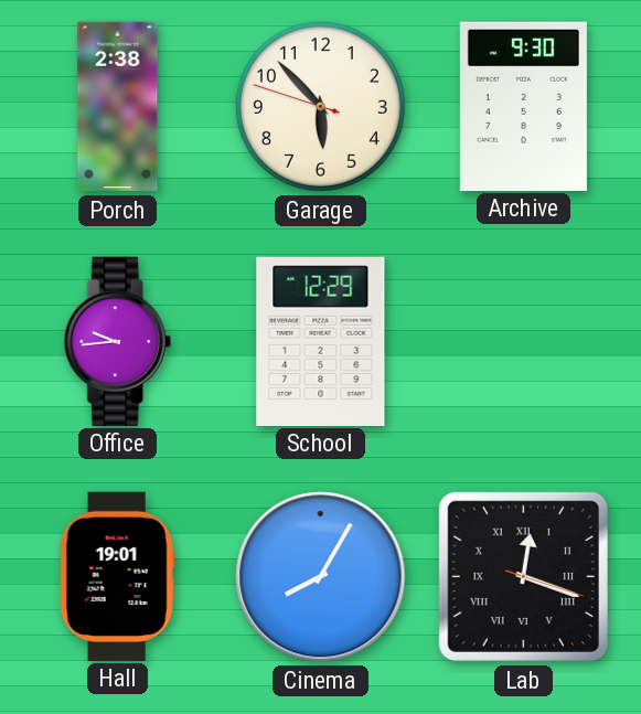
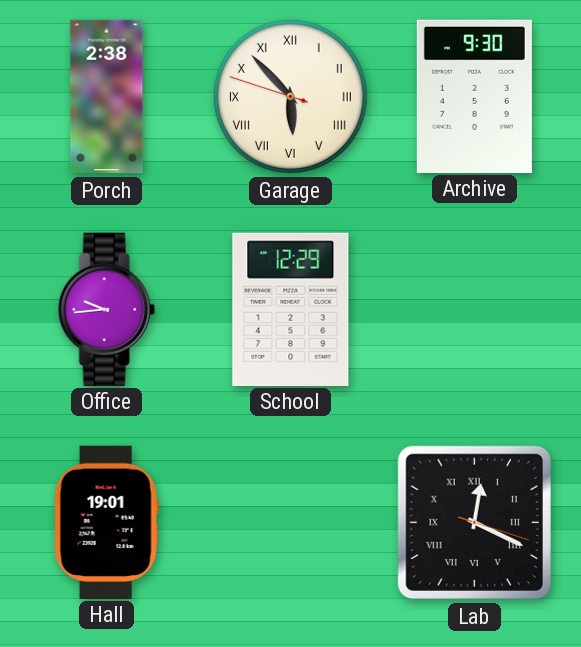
Garage numerals: Arabic -> Roman
Cinema: 8:05 -> none
Lab: 12:18 -> 12:19
